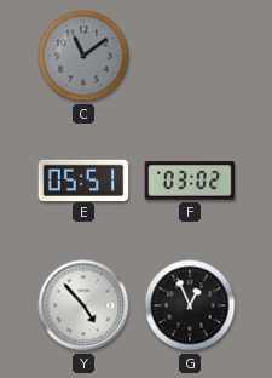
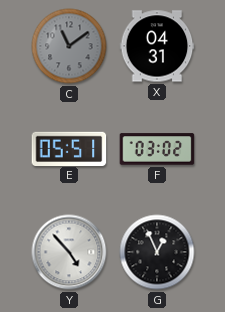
X: none -> 04:31
